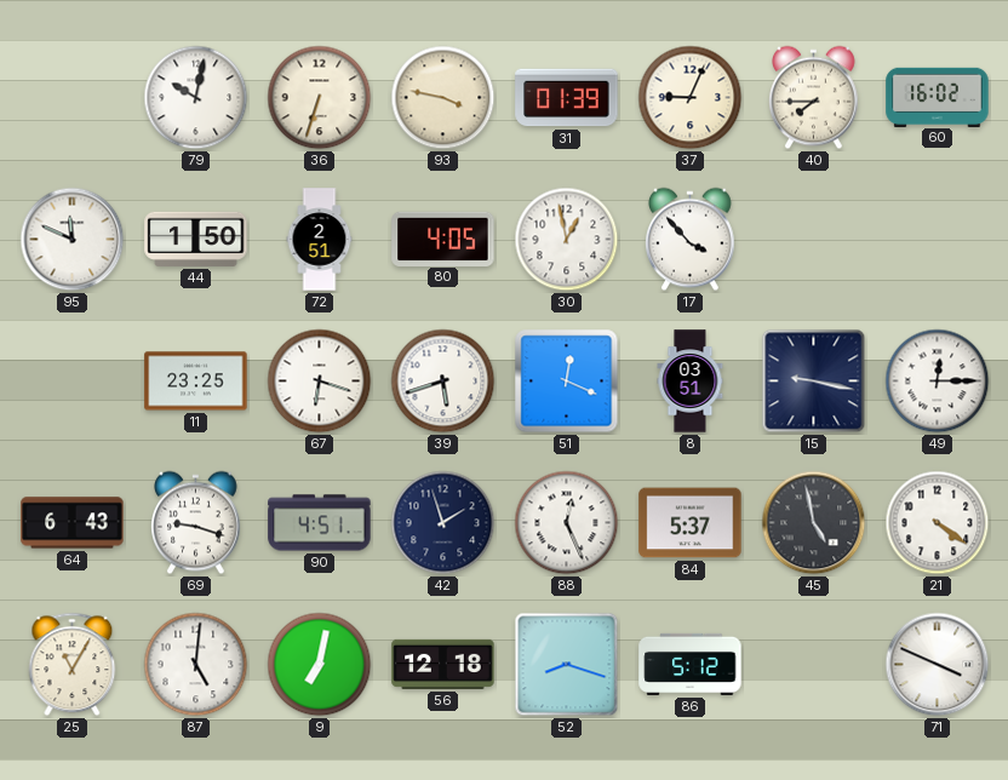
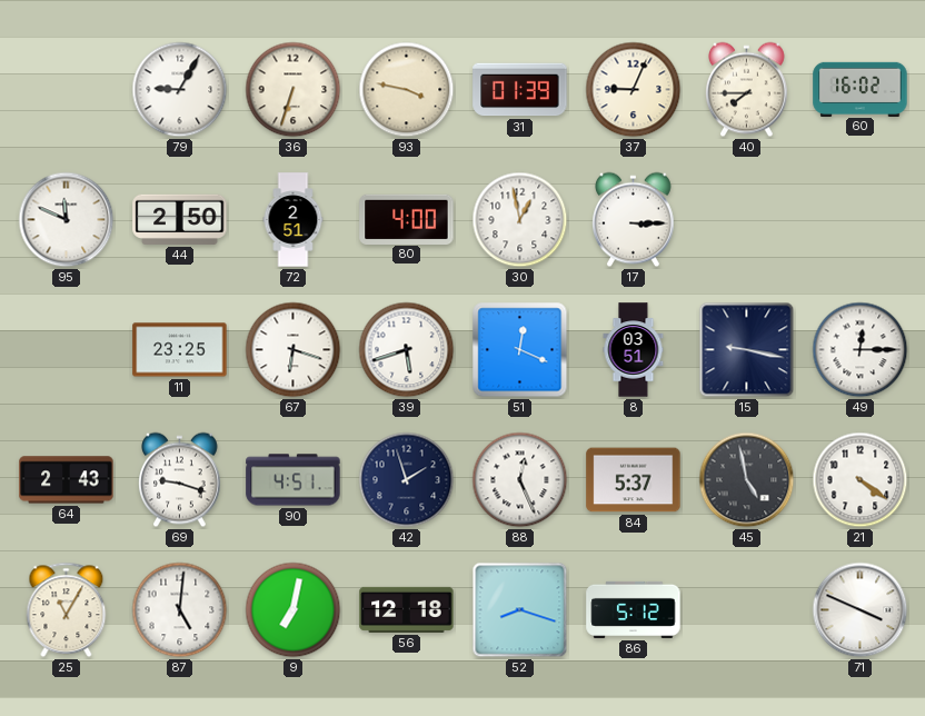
79: 10:02 -> 9:05
44: 1:50 -> 2:50
80: 4:05 -> 4:00
17: 3:53 -> 3:15
64: 6:43 -> 2:43
